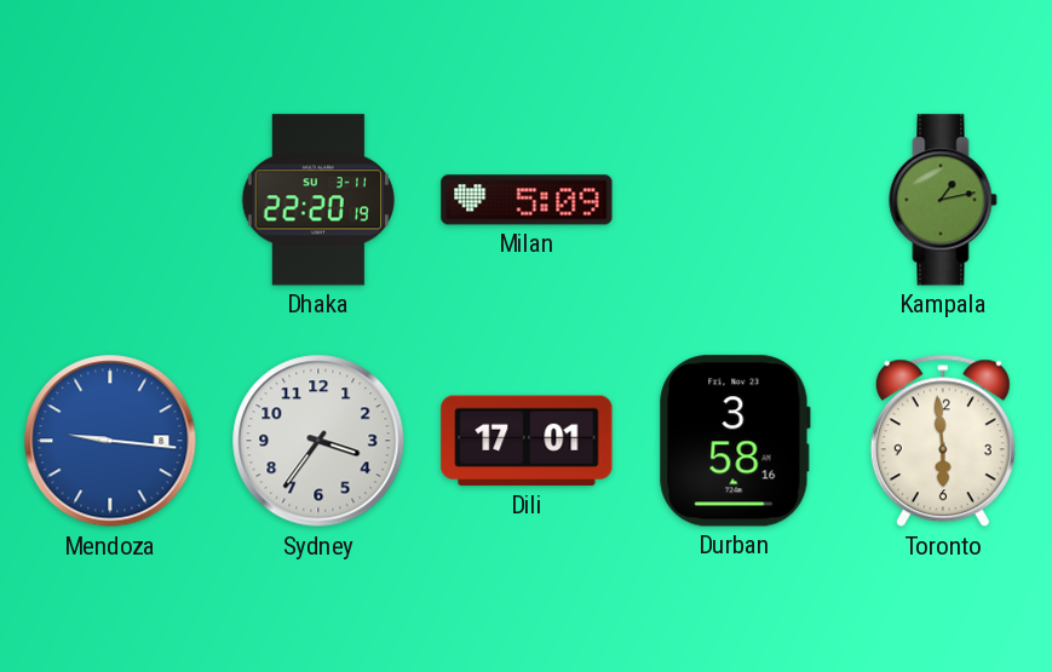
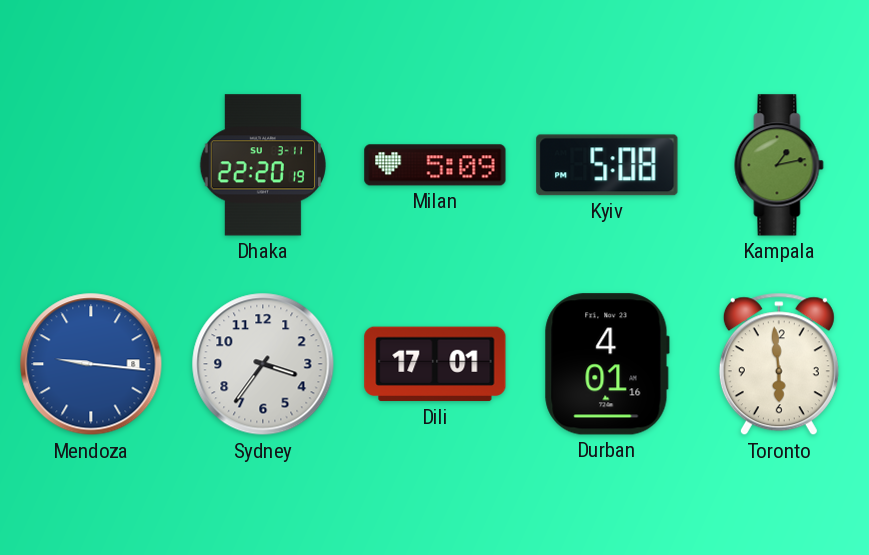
Kyiv: none -> 5:08
Durban: 3:58 -> 4:01
